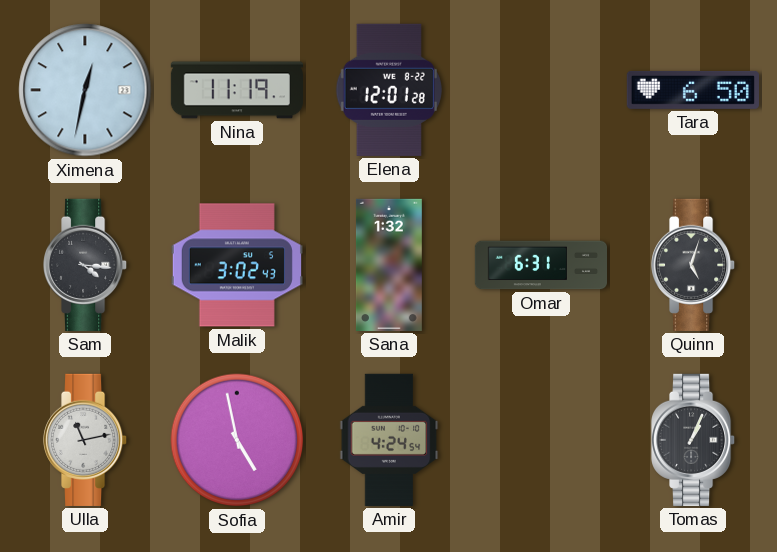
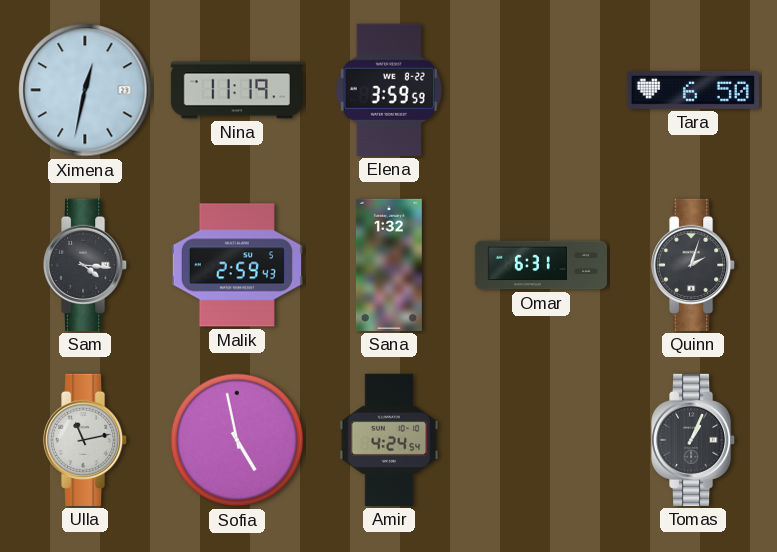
Elena: 12:01 -> 3:59
Malik: 3:02 -> 2:59
Quinn: 5:03 -> 2:03
